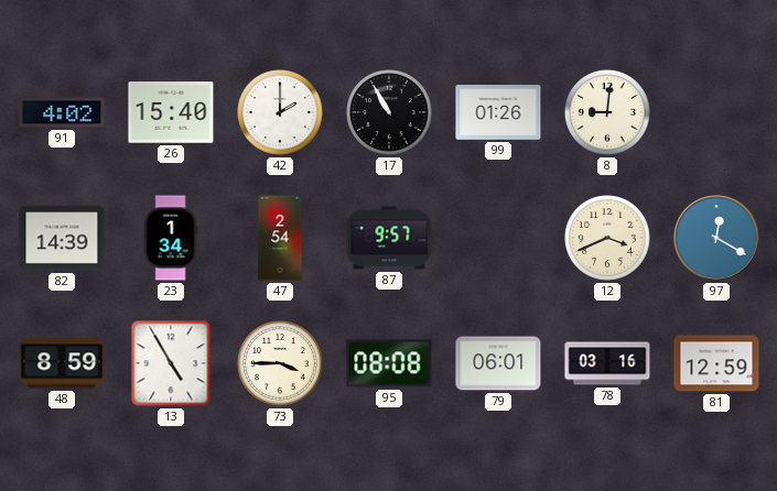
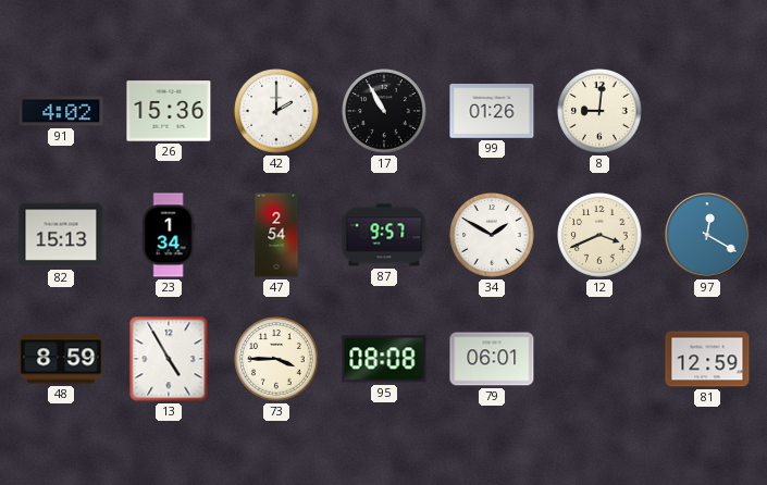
26: 15:40 -> 15:36
82: 14:39 -> 15:13
34: none -> 1:50
78: 03:16 -> none
